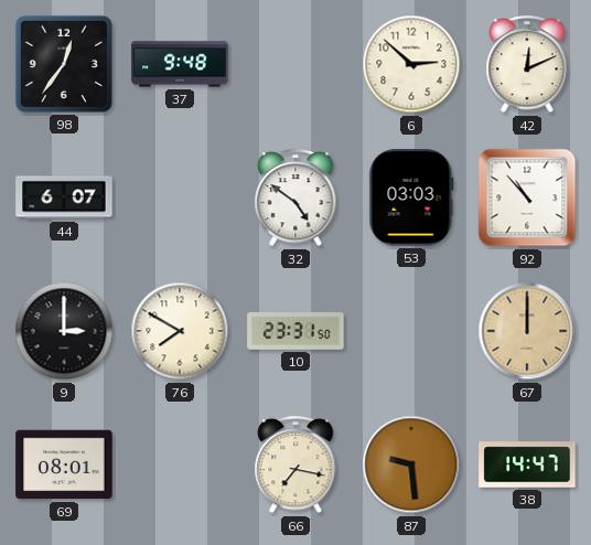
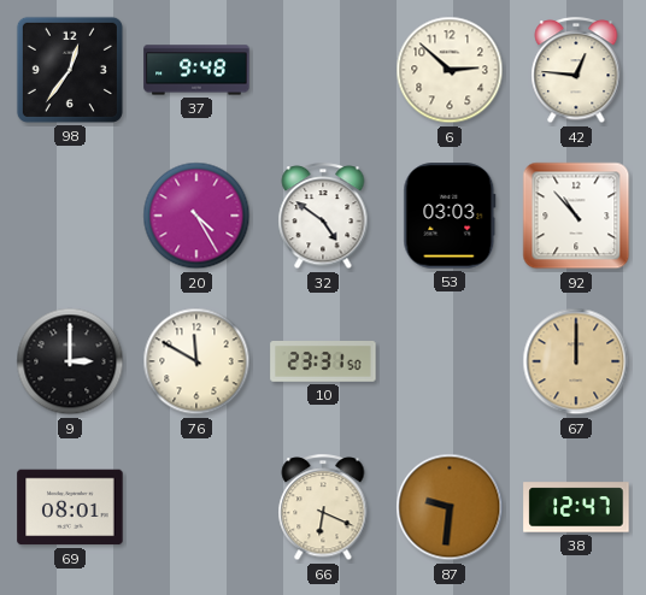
42: 12:11 -> 12:46
44: 6:07 -> none
20: none -> 4:25
76: 7:50 -> 11:50
66: 7:17 -> 6:19
87: 9:29 -> 9:31
38: 14:47 -> 12:47
